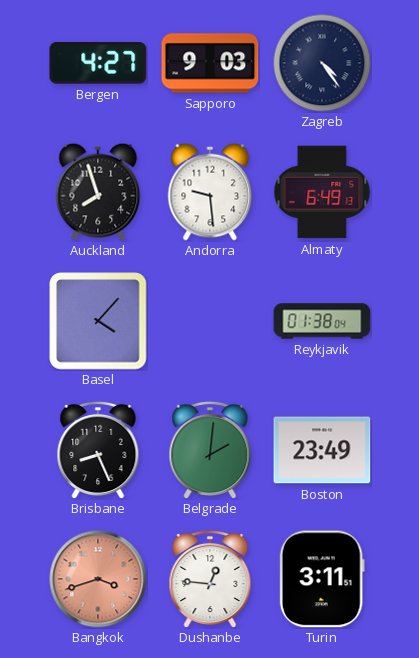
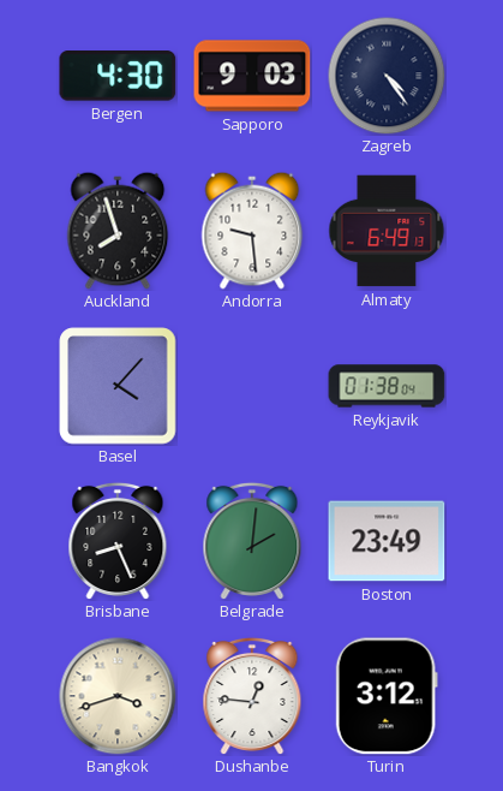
Bergen: 4:27 -> 4:30
Bangkok dial: salmon -> cream
Turin: 3:11 -> 3:12
